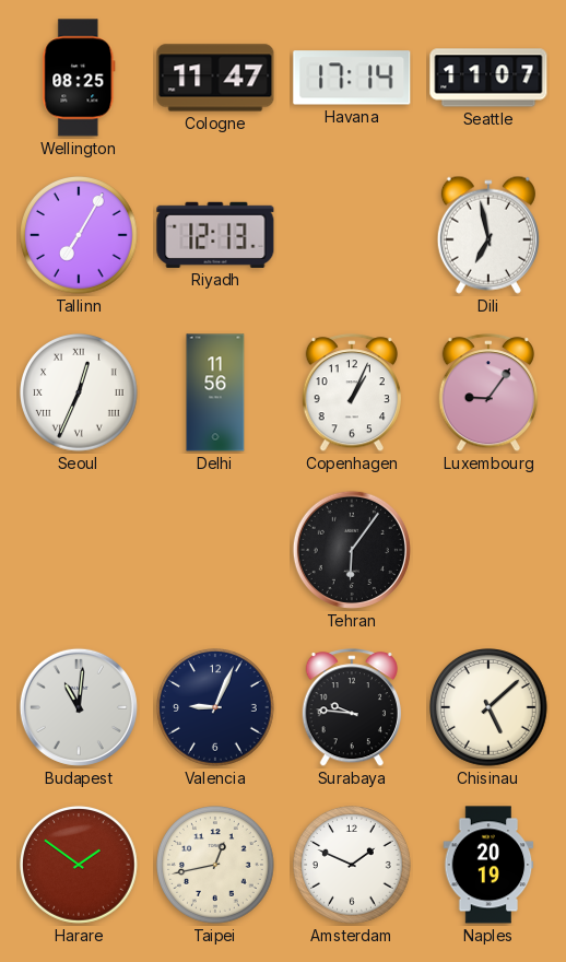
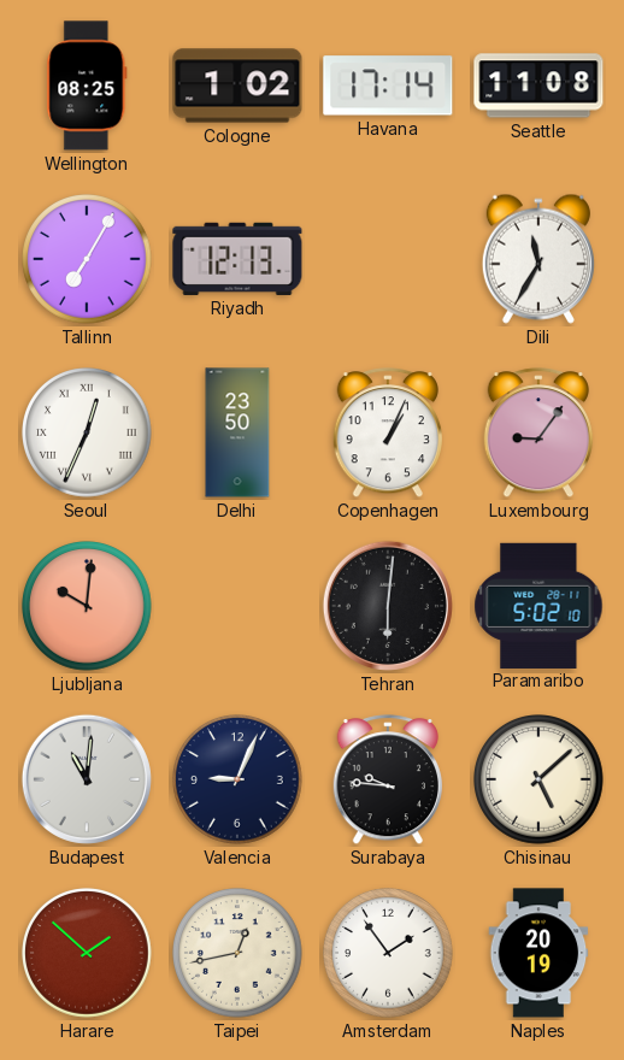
Cologne: 11:47 -> 1:02
Seattle: 11:07 -> 11:08
Dili: 6:58 -> 11:35
Delhi: 11:56 -> 23:50
Ljubljana: none -> 10:01
Tehran: 6:06 -> 6:01
Paramaribo: none -> 5:02
Harare: 1:51 -> 1:52
Amsterdam: 1:49 -> 1:54
